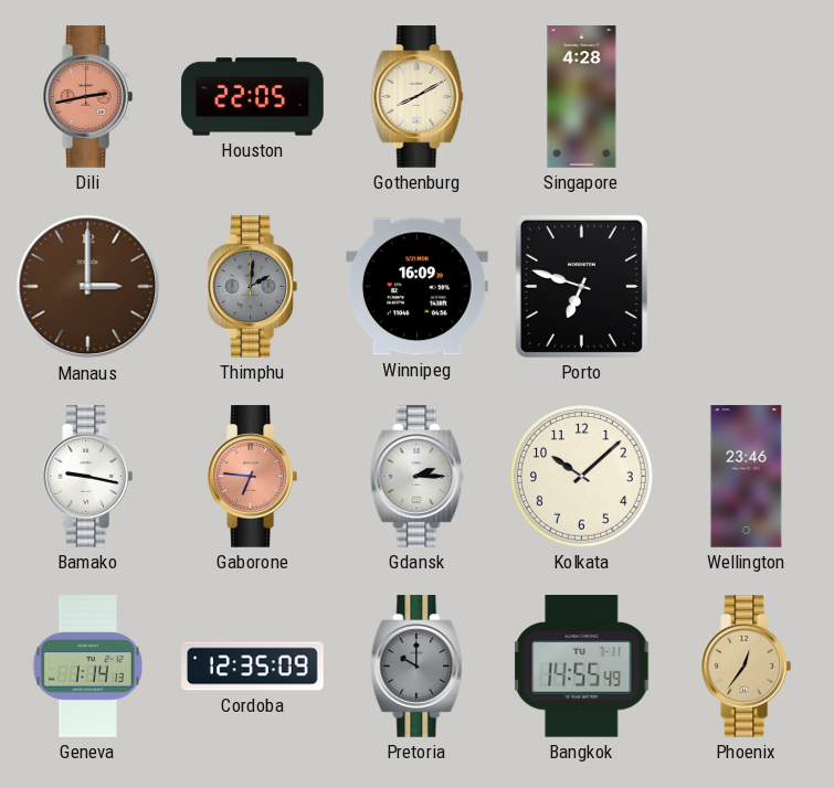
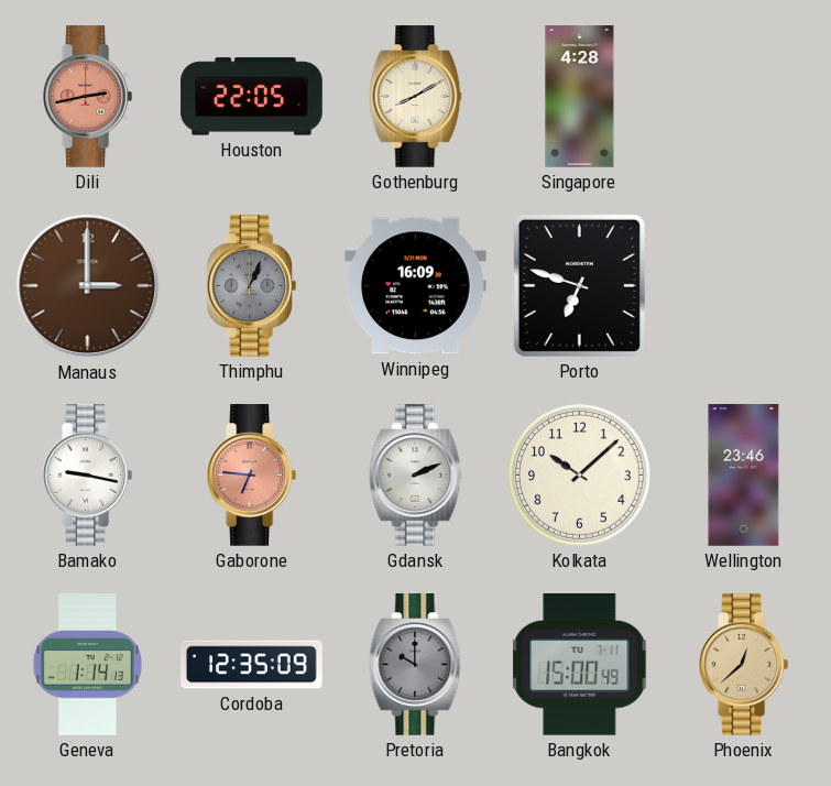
Thimphu: 2:01 -> 1:04
Gdansk: 2:15 -> 2:11
Bangkok: 14:55 -> 15:00
Phoenix: 12:36 -> 12:38
